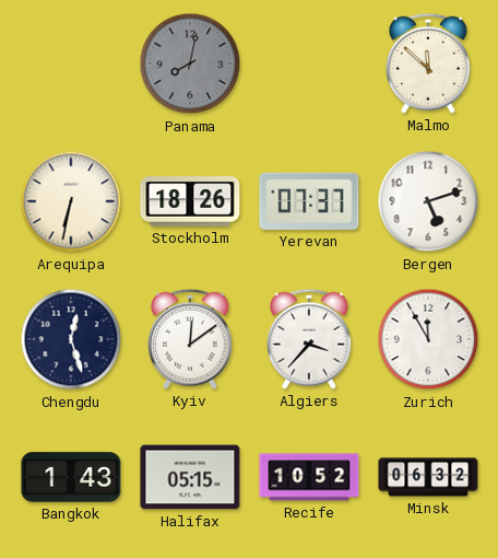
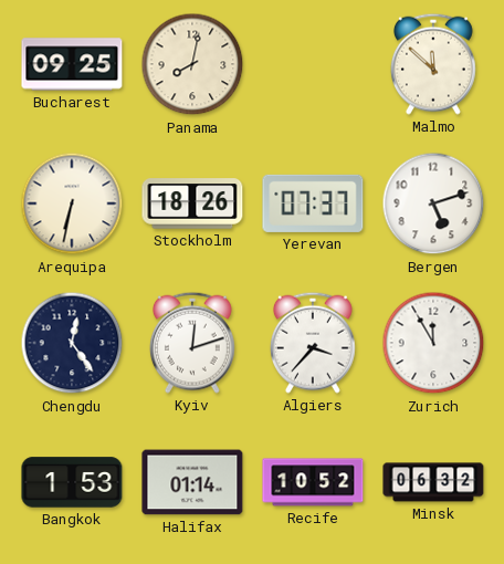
Bucharest: none -> 09:25
Panama dial: grey -> cream
Chengdu: 12:27 -> 12:24
Kyiv: 12:09 -> 12:12
Bangkok: 1:43 -> 1:53
Halifax: 05:15 -> 01:14
